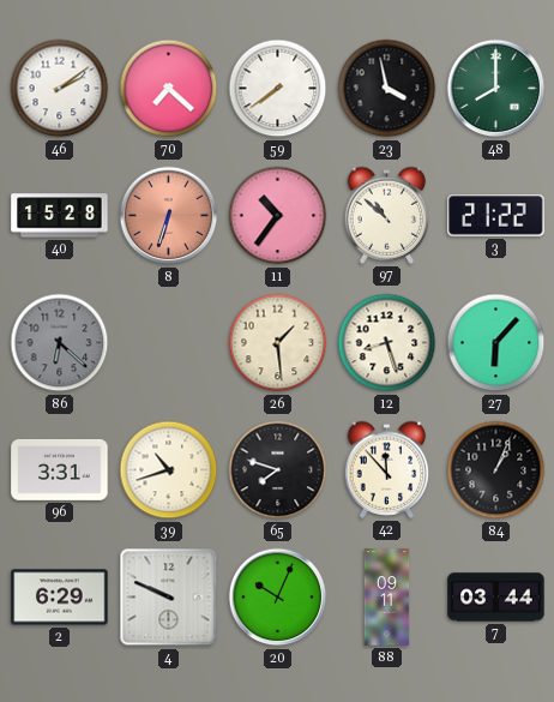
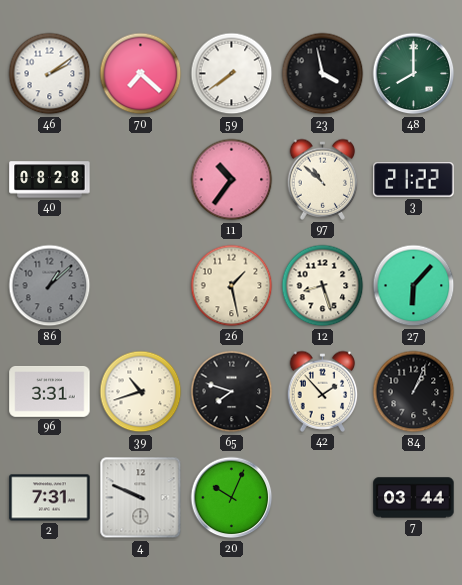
40: 15:28 -> 08:28
8: 6:33 -> none
86: 6:22 -> 1:08
26: 1:29 -> 1:28
42: 11:53 -> 1:53
2: 6:29 -> 7:31
88: 09:11 -> none
